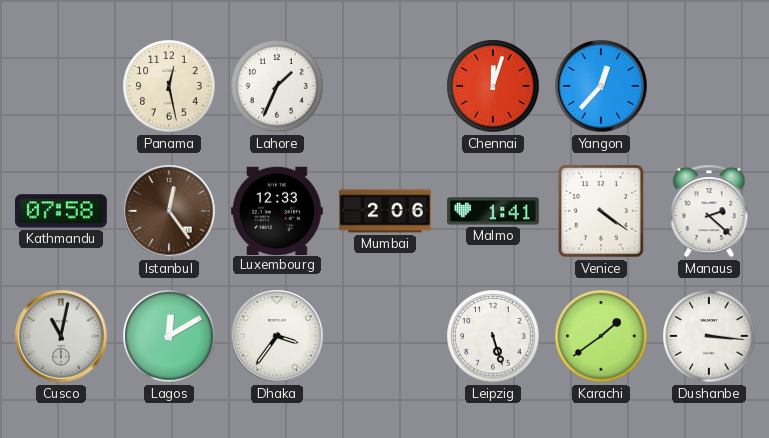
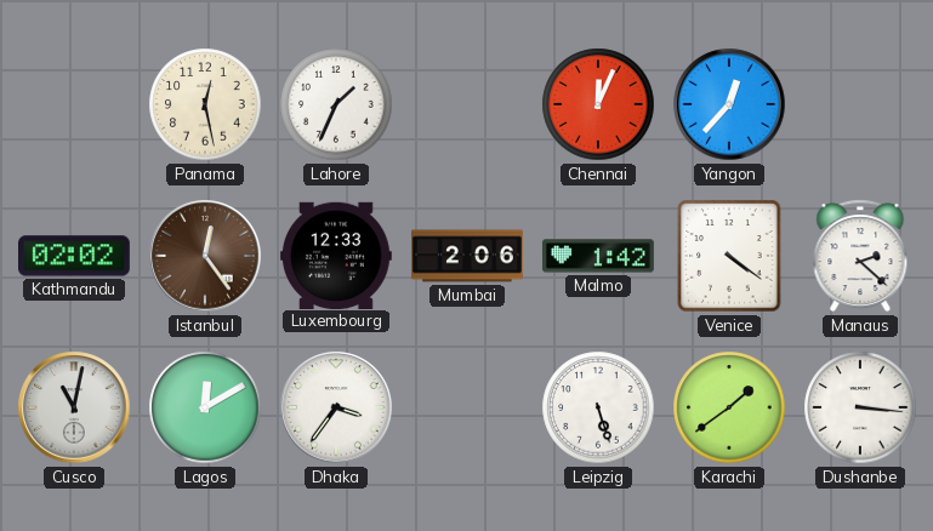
Chennai: 12:03 -> 12:04
Kathmandu: 07:58 -> 02:02
Malmo: 1:41 -> 1:42
